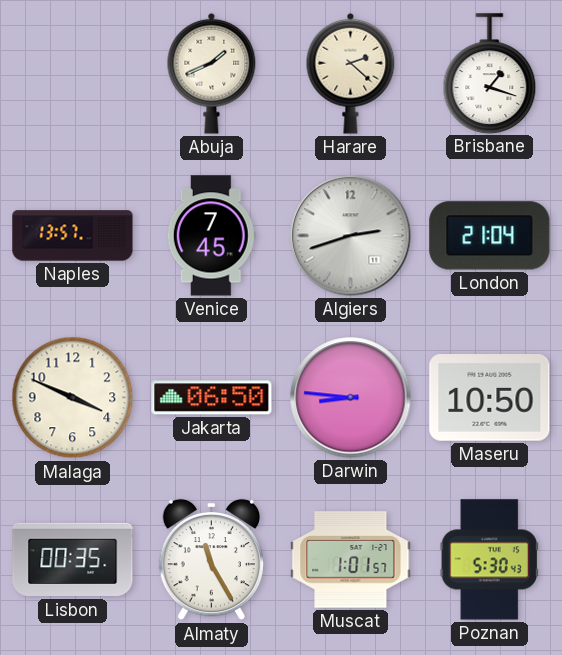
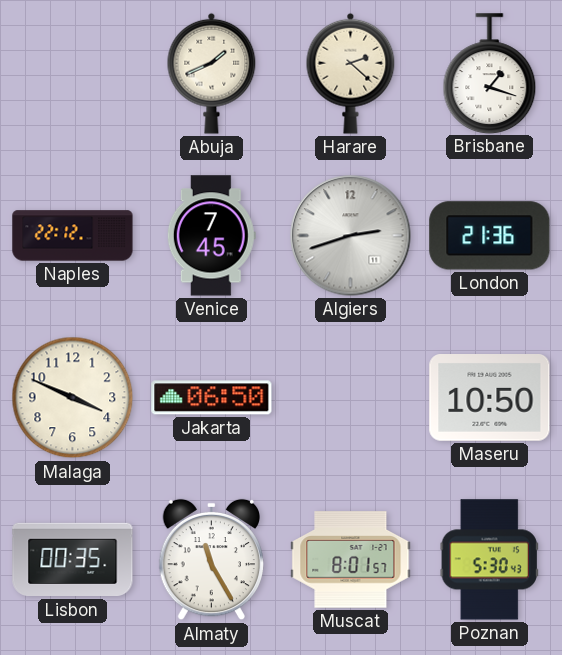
Naples: 13:57 -> 22:12
London: 21:04 -> 21:36
Darwin: 8:46 -> none
Muscat: 1:01 -> 8:01
